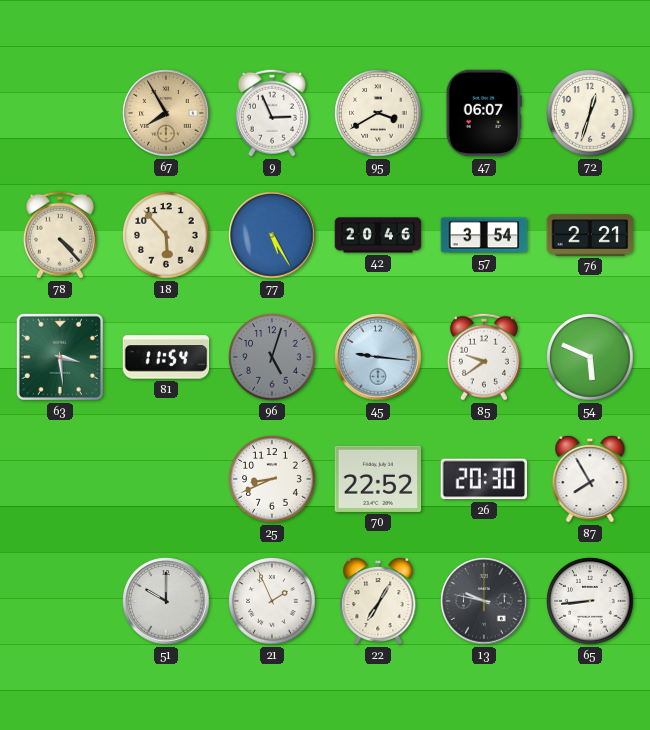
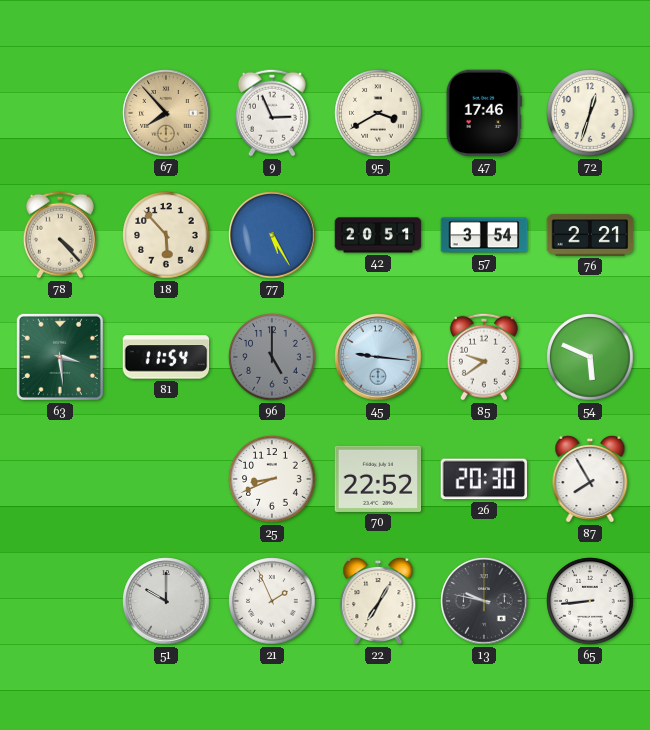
67: 7:55 -> 7:53
47: 06:07 -> 17:46
42: 20:46 -> 20:51
96: 5:03 -> 5:00
